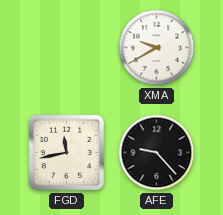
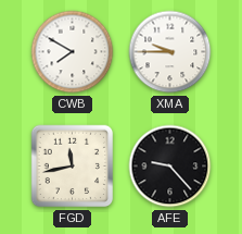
CWB: none -> 7:50
XMA: 9:40 -> 9:45
